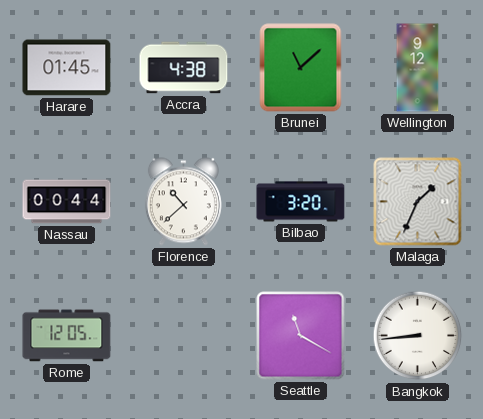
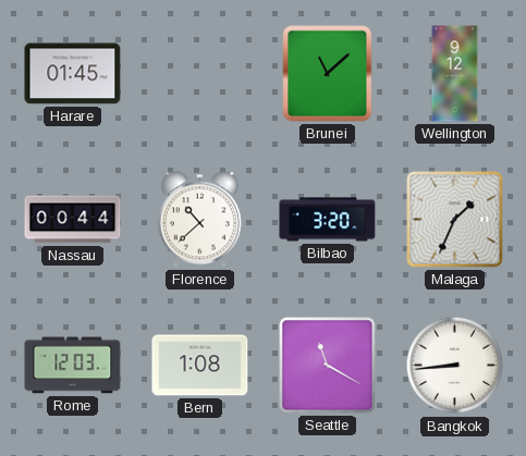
Accra: 4:38 -> none
Rome: 12:05 -> 12:03
Bern: none -> 1:08
